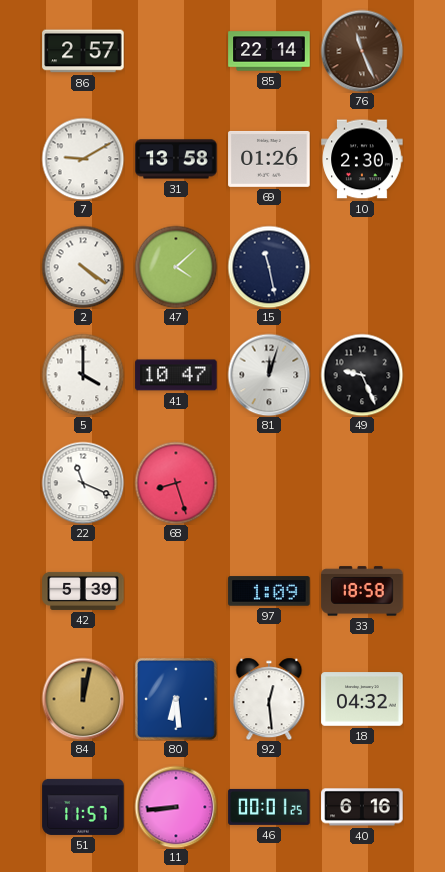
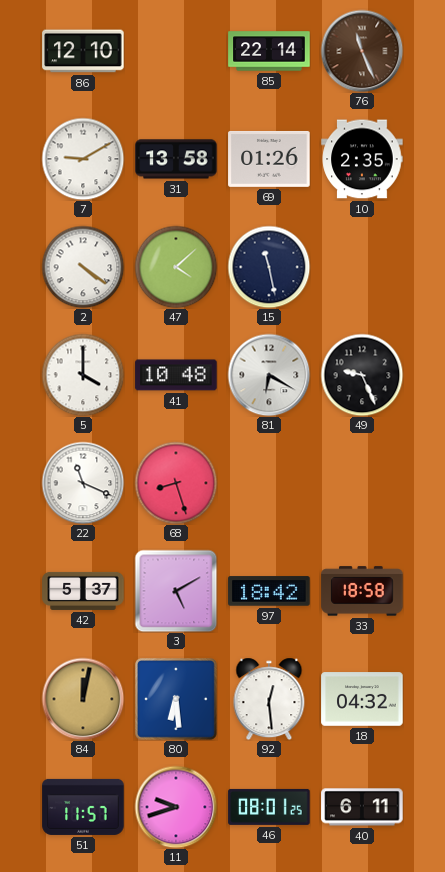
86: 2:57 -> 12:10
10: 2:30 -> 2:35
41: 10:47 -> 10:48
81: 12:03 -> 6:20
42: 5:39 -> 5:37
3: none -> 5:10
97: 1:09 -> 18:42
11: 8:44 -> 9:42
46: 00:01 -> 08:01
40: 6:16 -> 6:11
